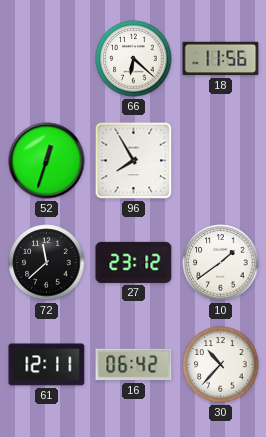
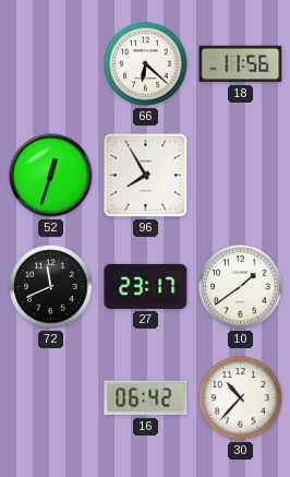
72: 11:38 -> 11:41
27: 23:12 -> 23:17
61: 12:11 -> none
